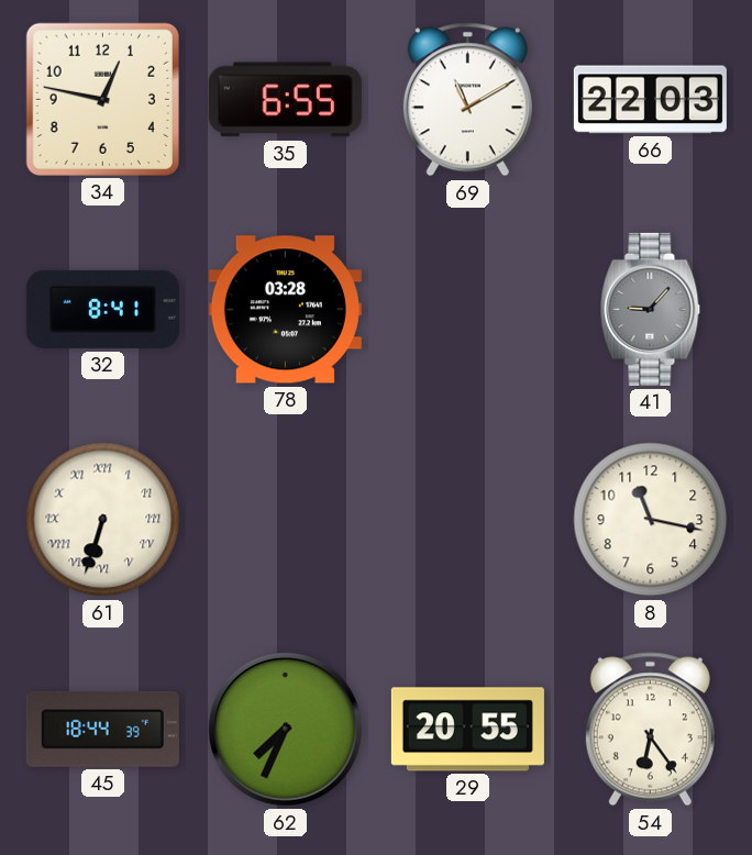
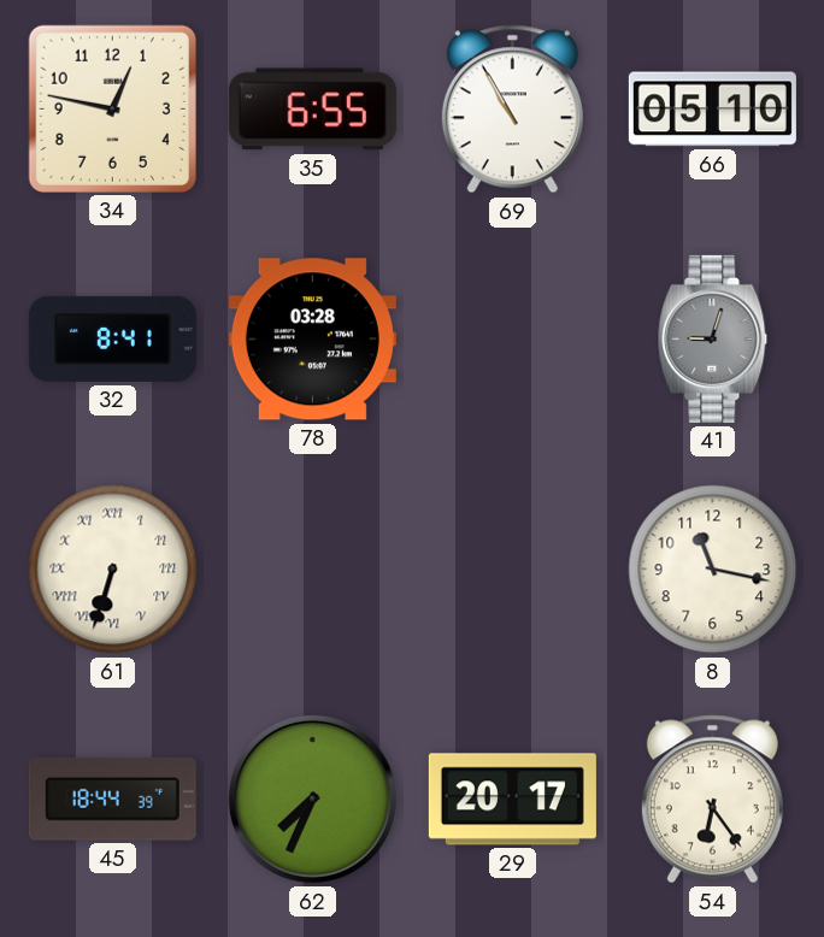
69: 11:10 -> 10:55
66: 22:03 -> 05:10
41: 9:07 -> 9:03
29: 20:55 -> 20:17
